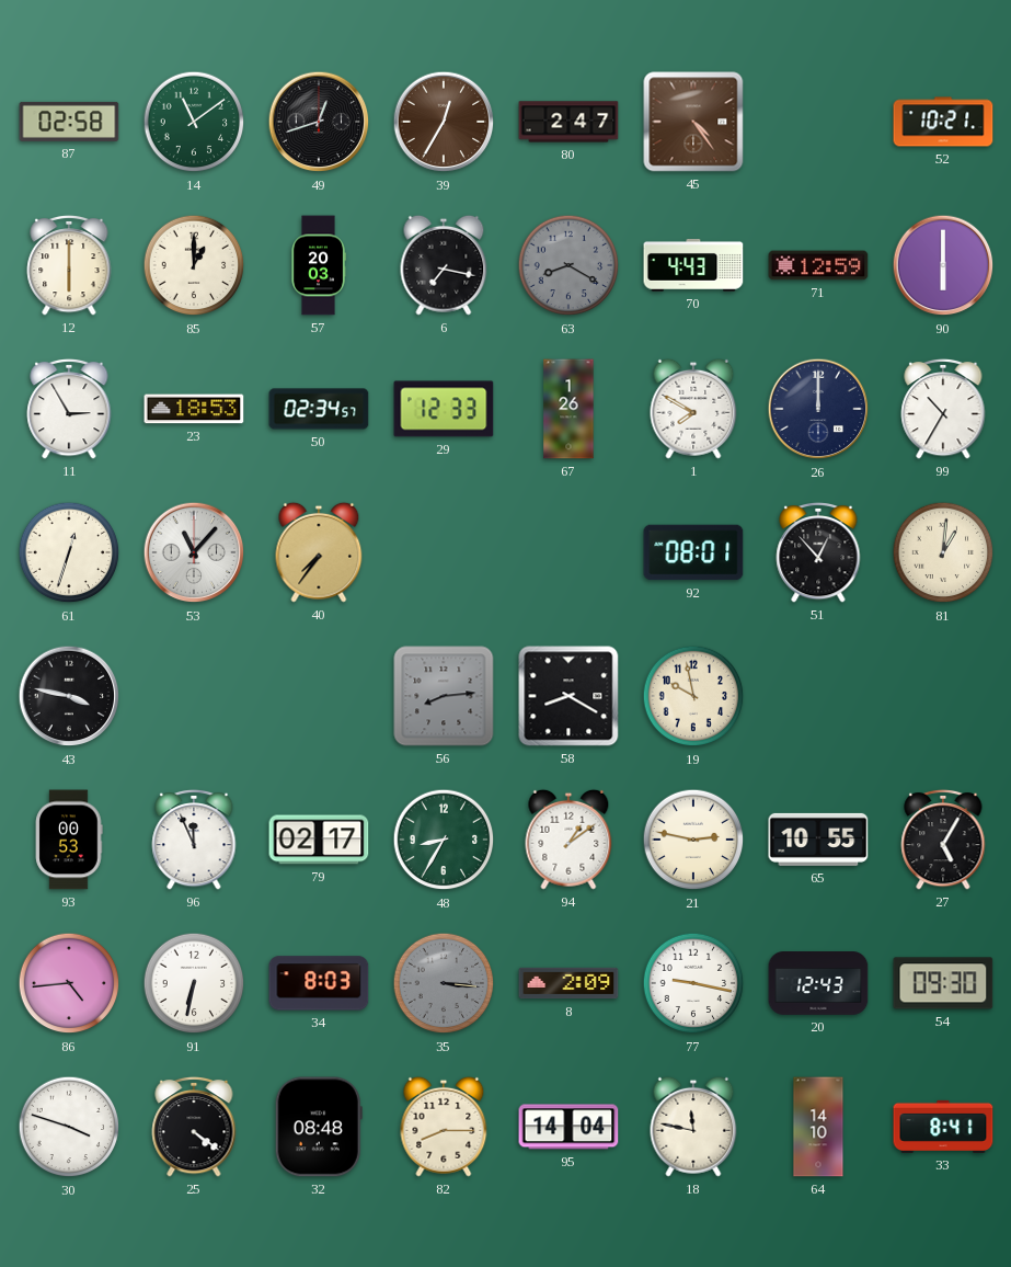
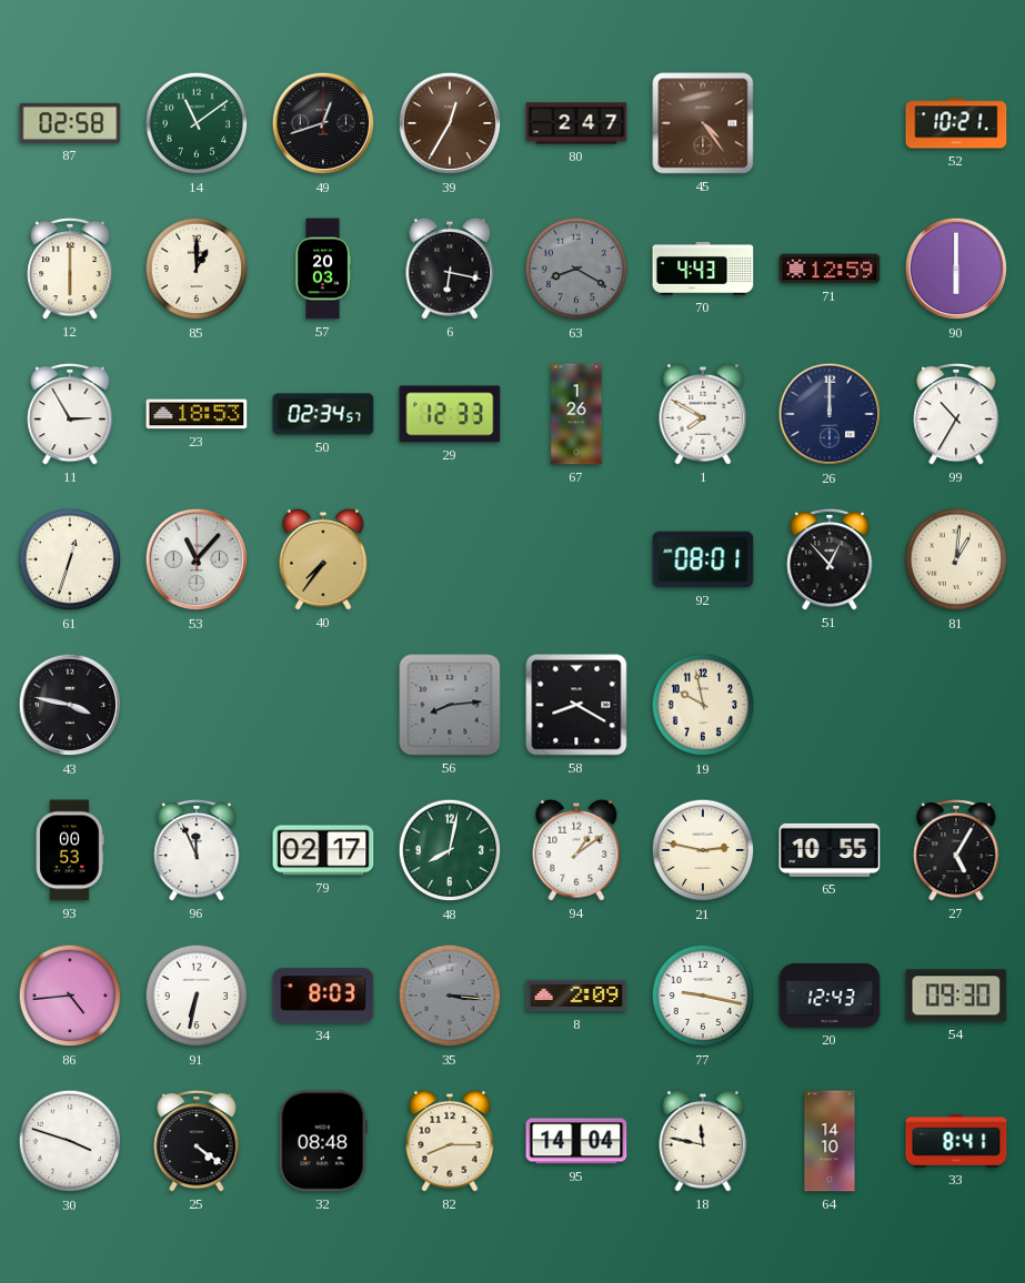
6: 7:17 -> 6:17
48: 8:35 -> 8:02
